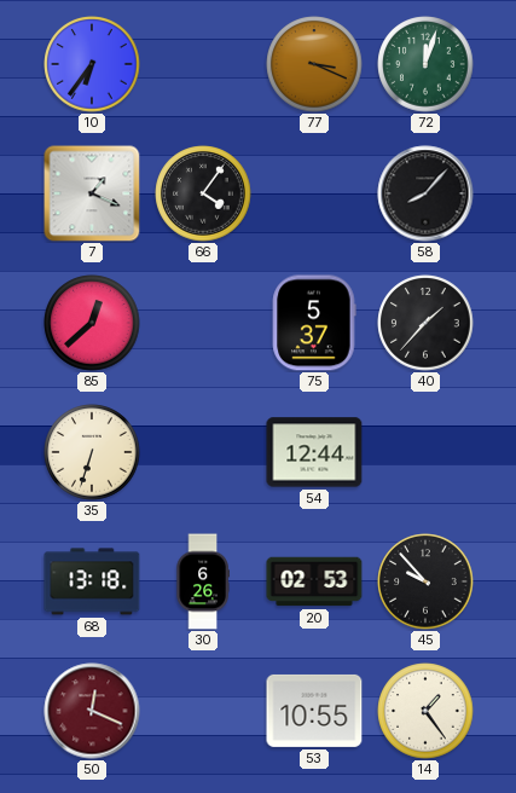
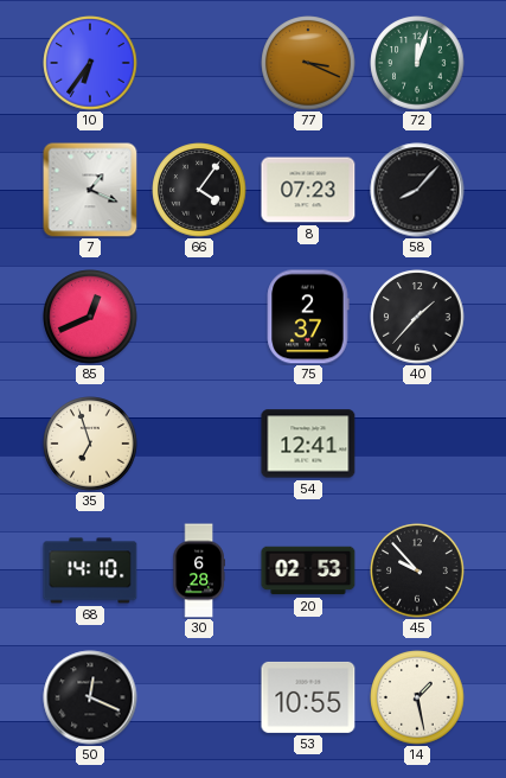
8: none -> 07:23
85: 12:38 -> 12:41
75: 5:37 -> 2:37
35: 6:33 -> 6:57
54: 12:44 -> 12:41
68: 13:18 -> 14:10
30: 6:26 -> 6:28
50 dial: burgundy -> black
14: 1:24 -> 1:28
